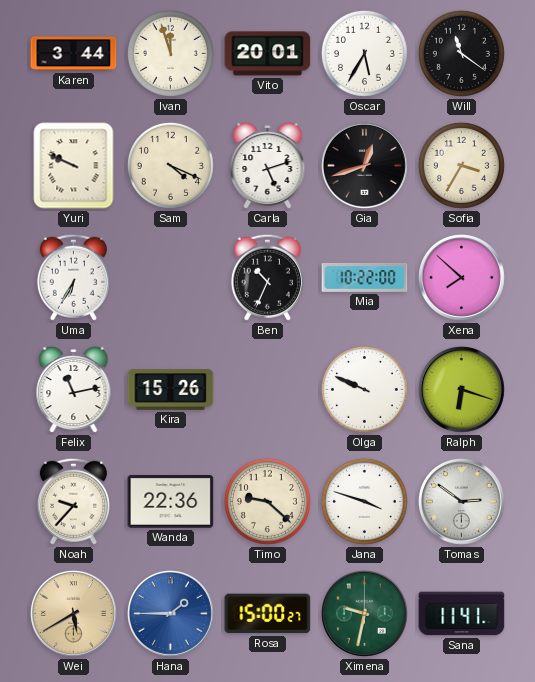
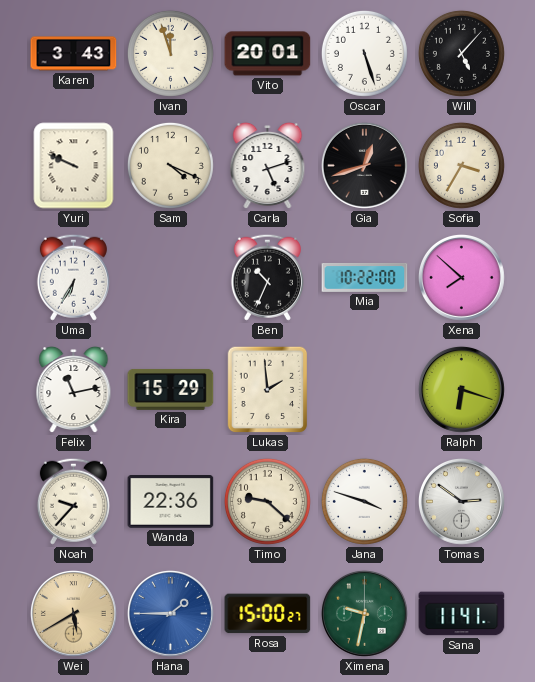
Karen: 3:44 -> 3:43
Oscar: 5:35 -> 5:27
Will: 11:21 -> 5:07
Kira: 15:26 -> 15:29
Lukas: none -> 1:59
Olga: 9:49 -> none
